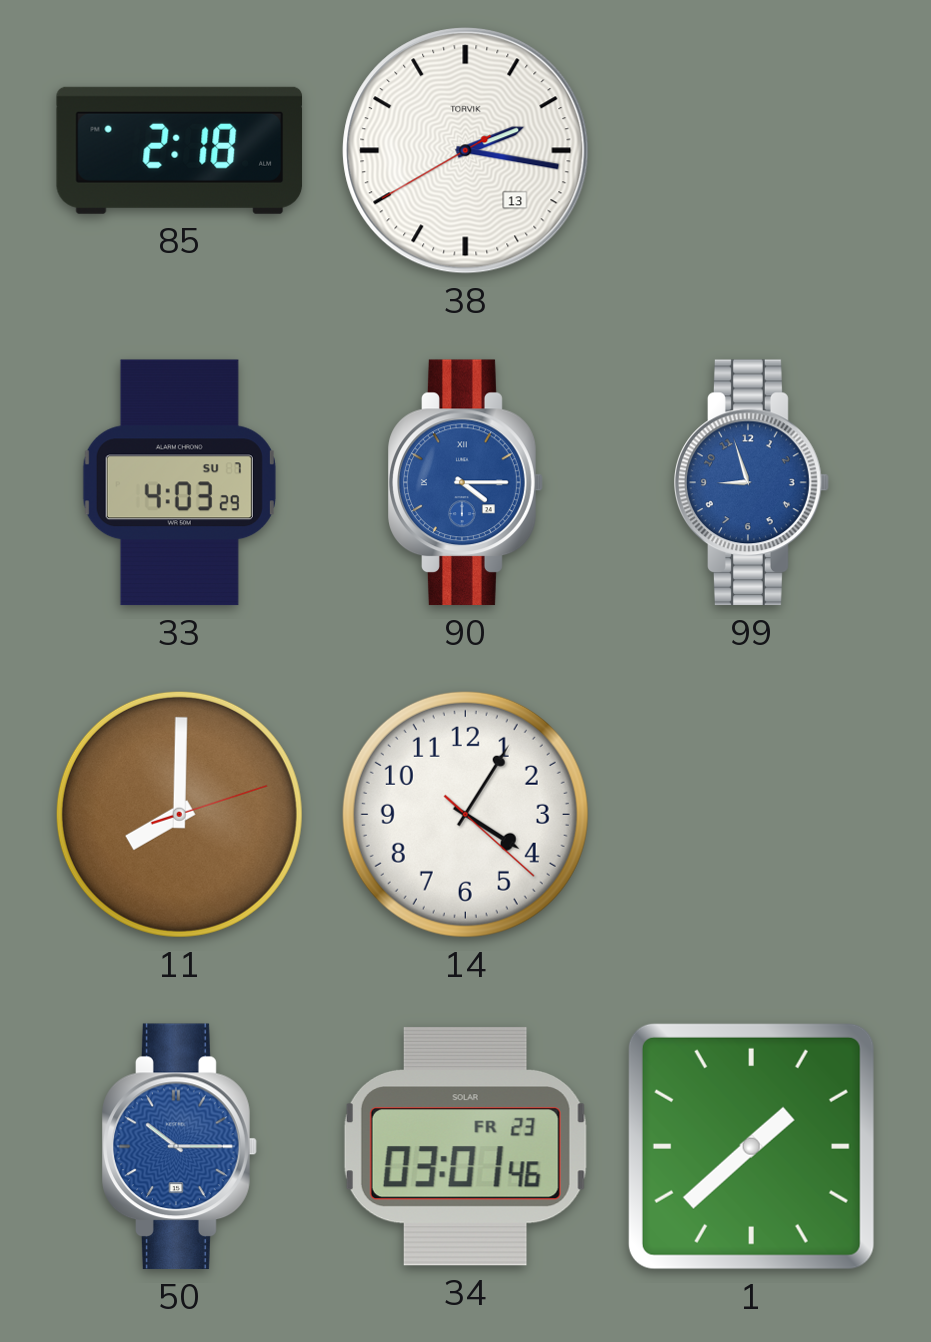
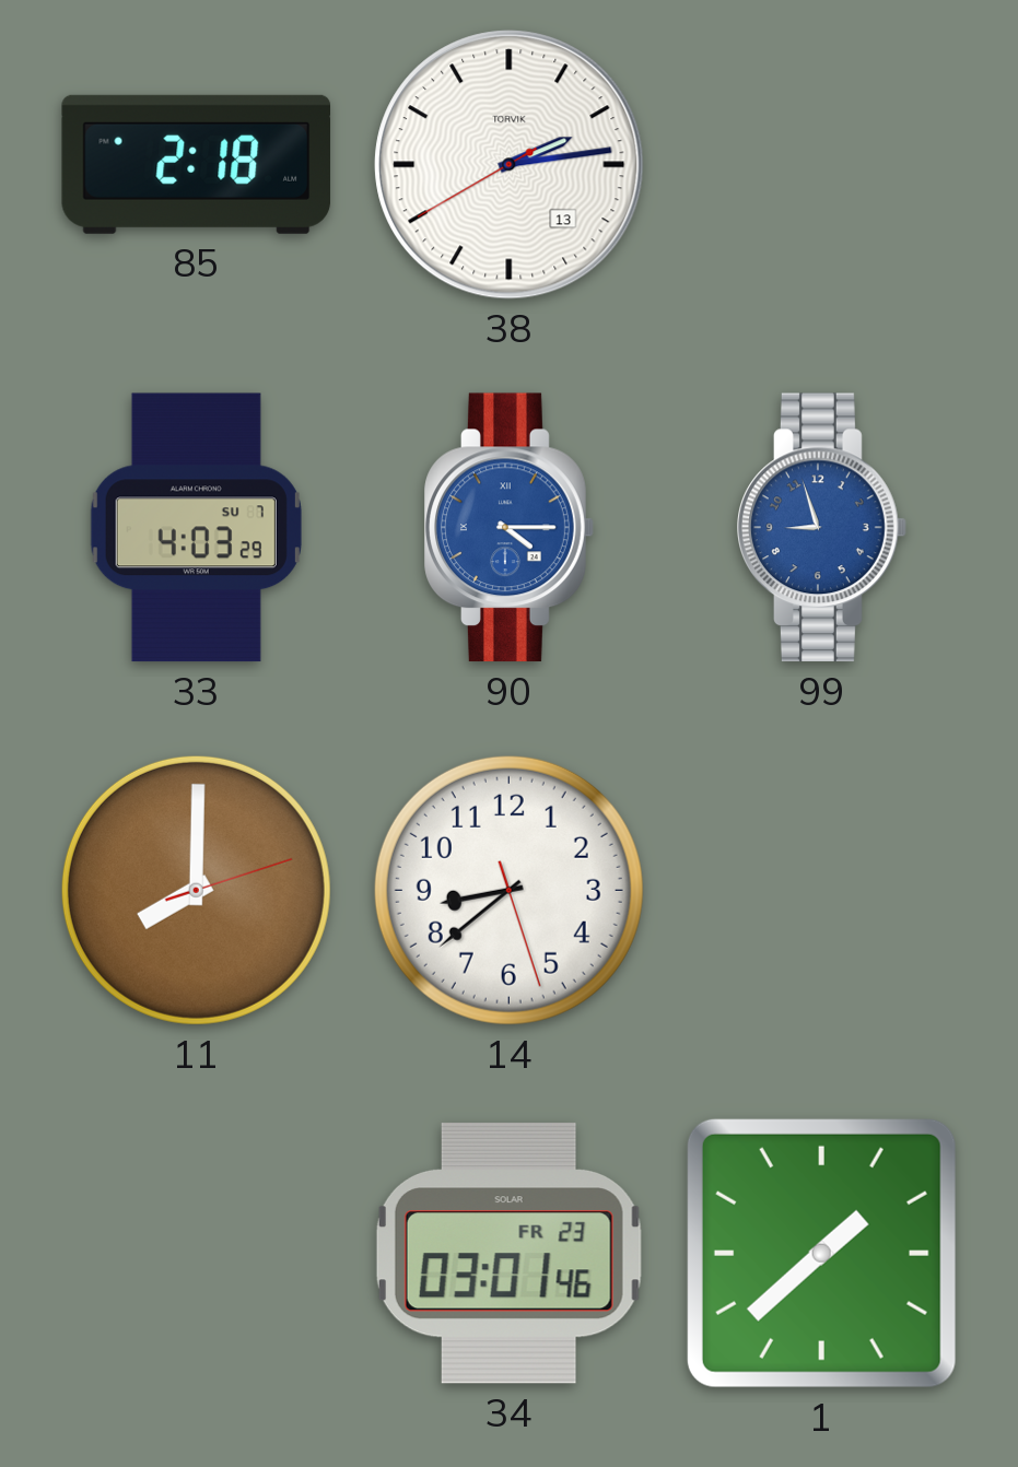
38: 2:16 -> 2:13
14: 4:05 -> 8:38
50: 10:15 -> none
